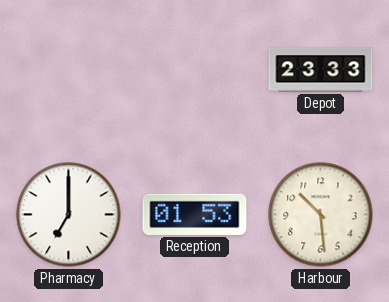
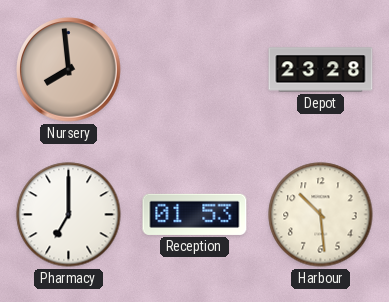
Nursery: none -> 7:59
Depot: 23:33 -> 23:28
